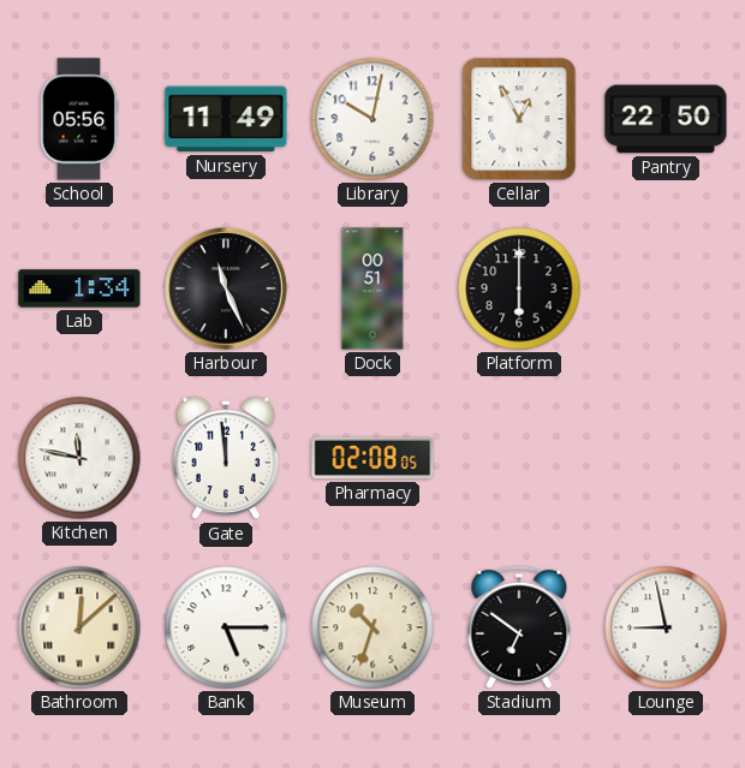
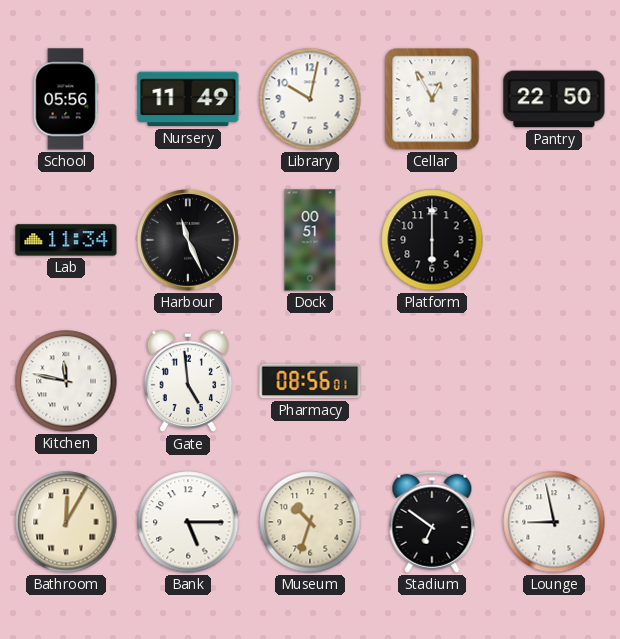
Lab: 1:34 -> 11:34
Gate: 11:59 -> 4:59
Pharmacy: 02:08 -> 08:56
Bathroom: 12:08 -> 12:05
